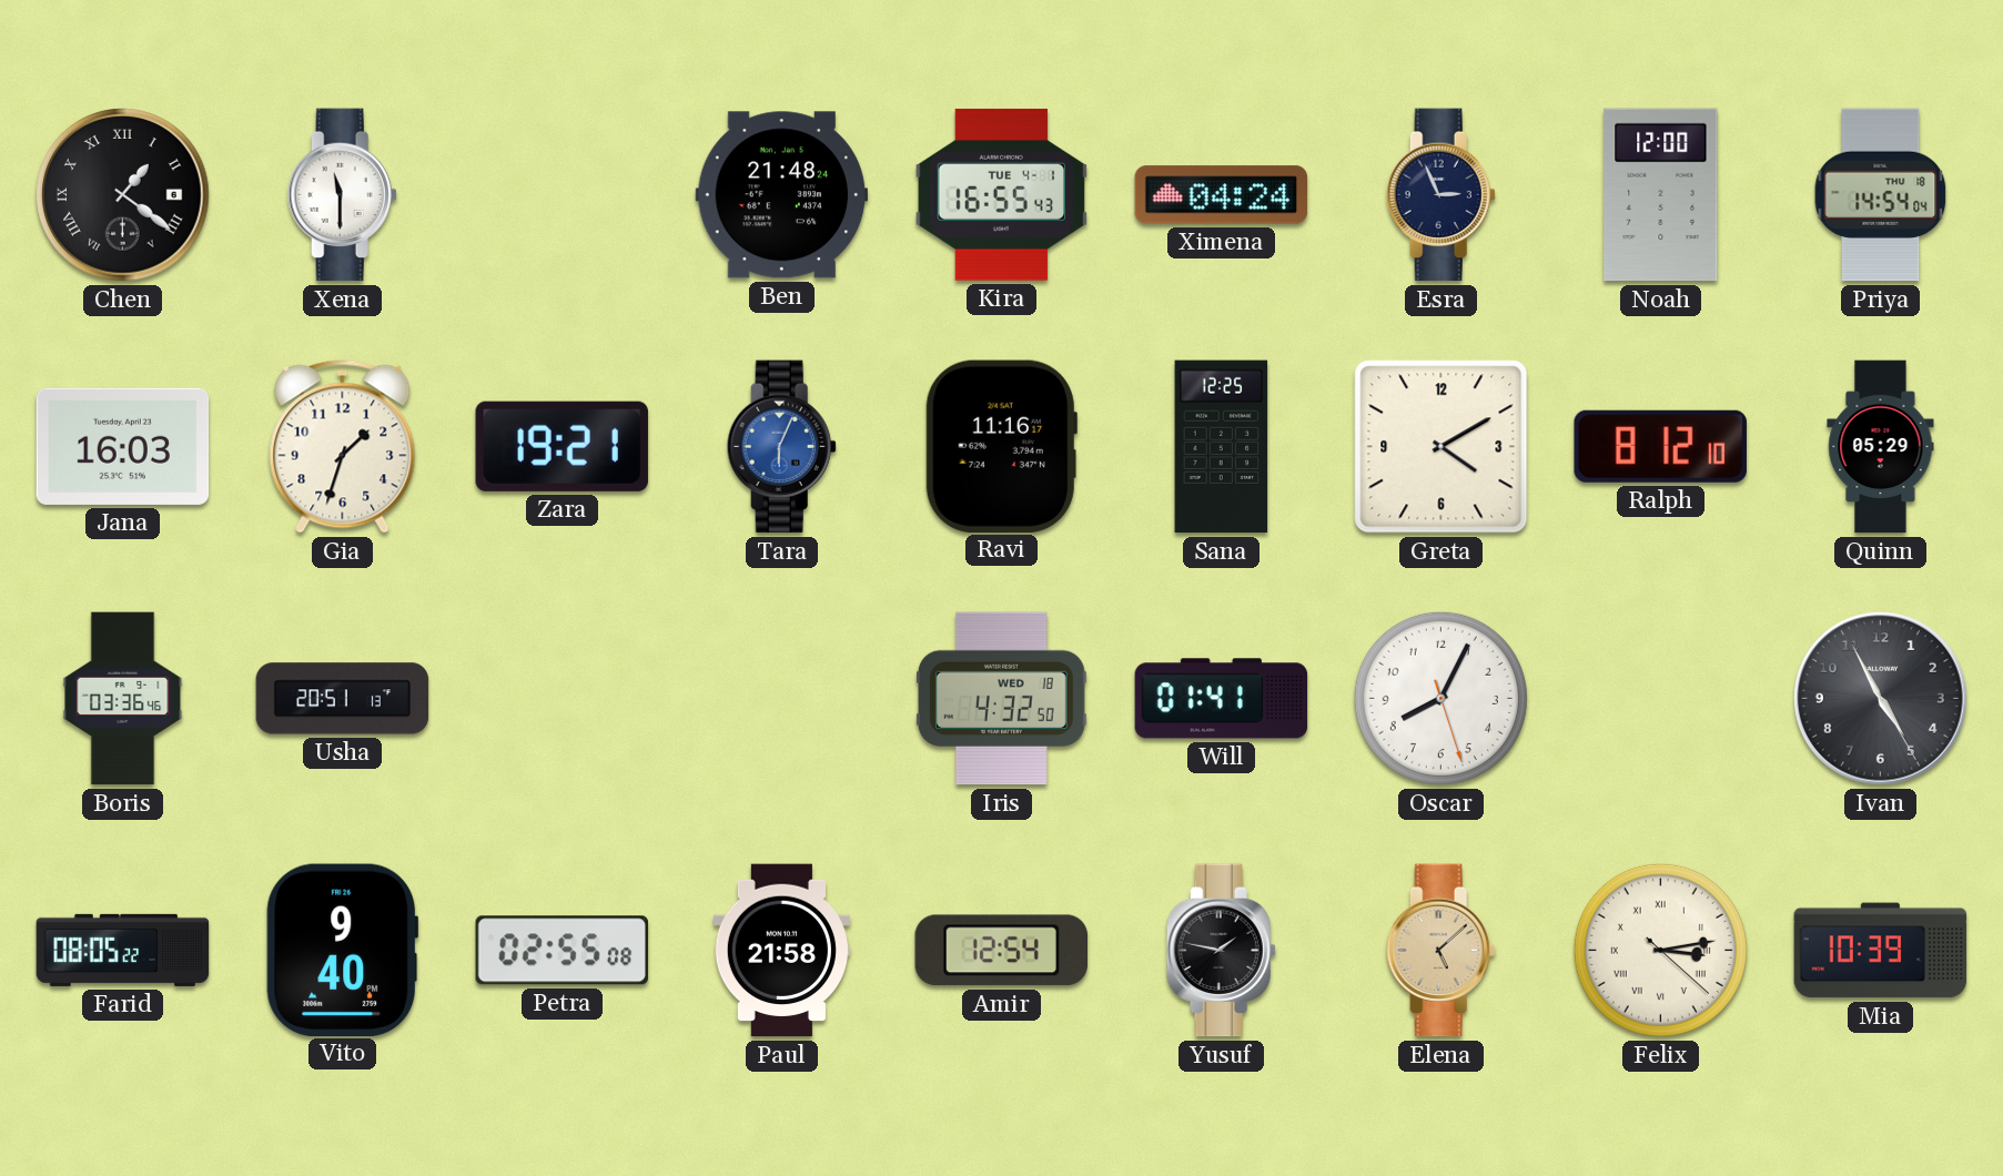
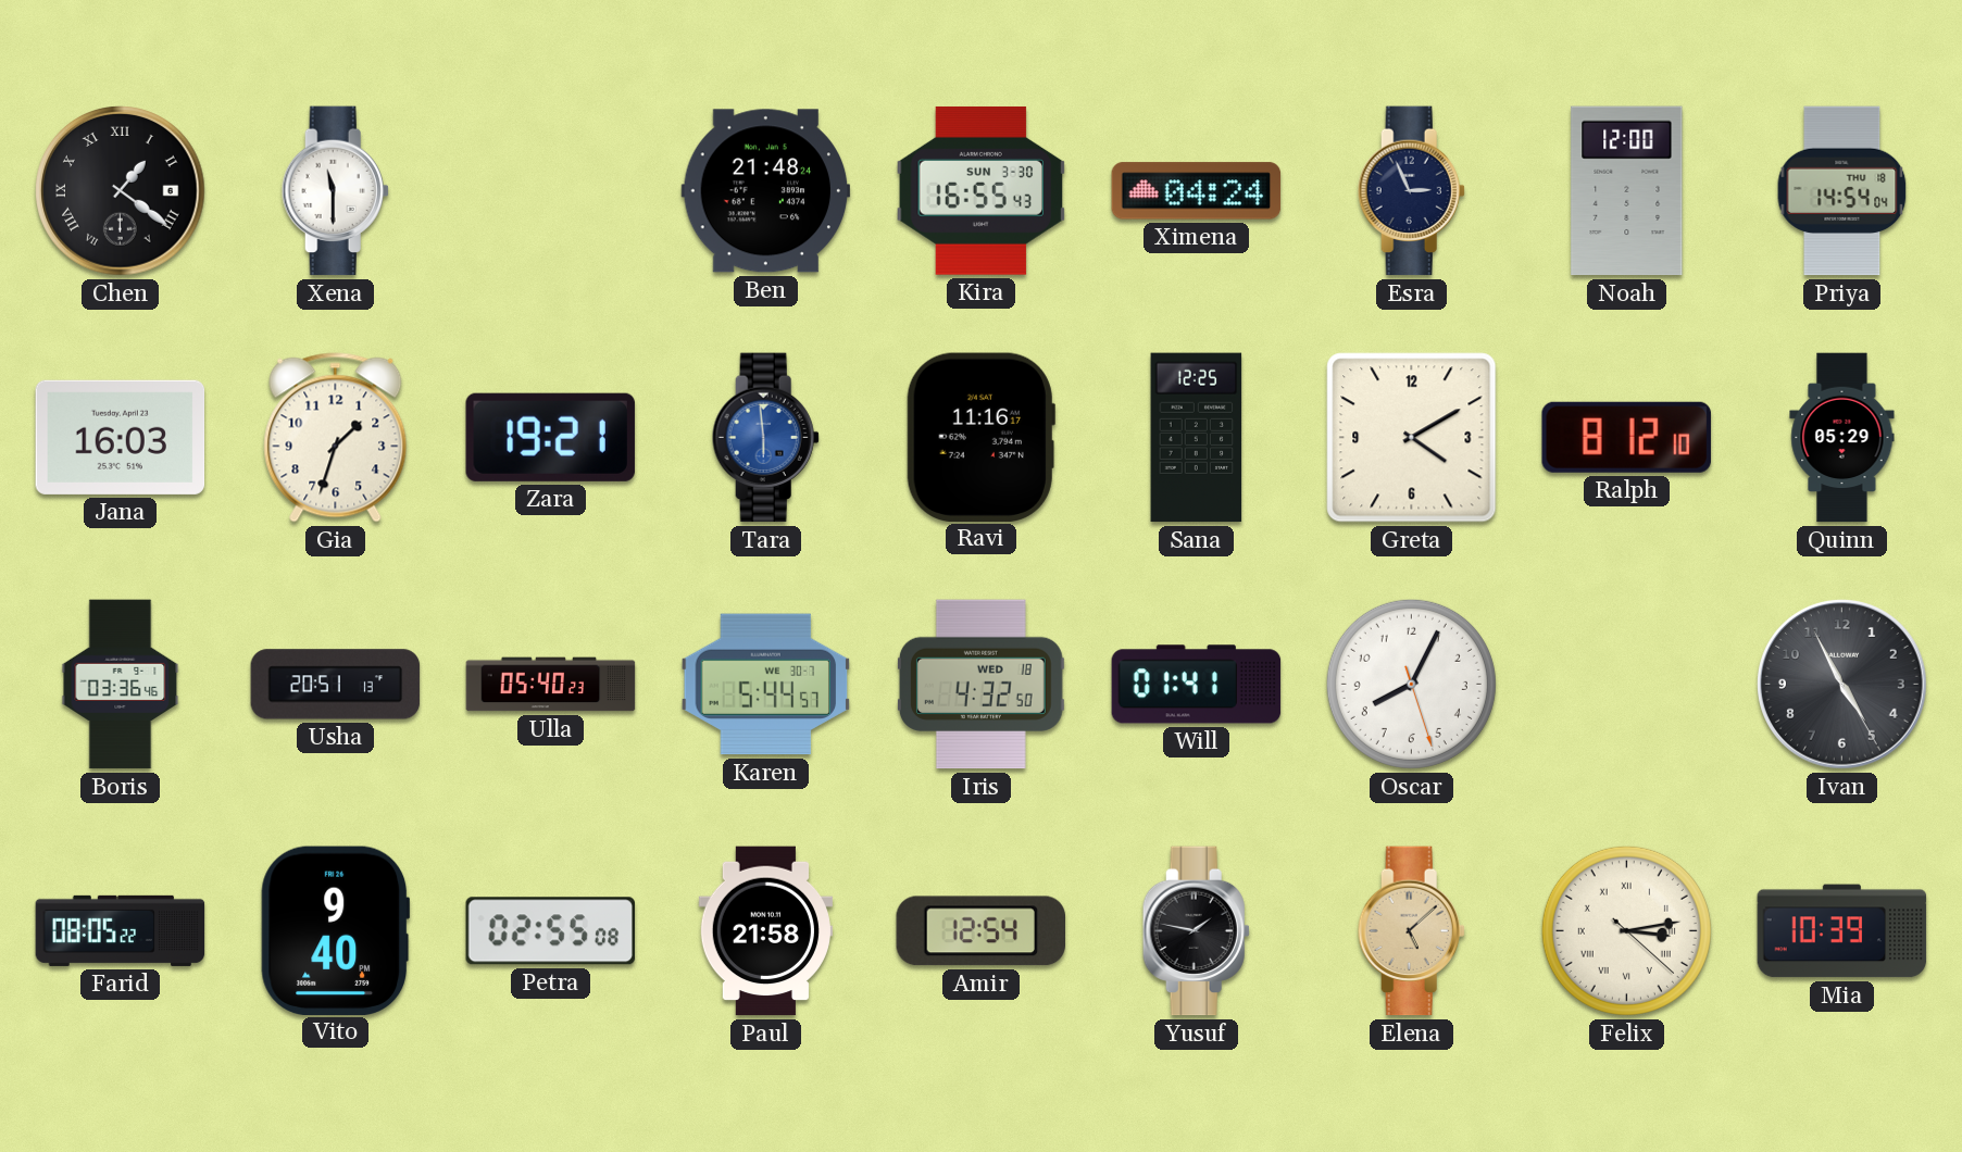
Kira date: TUE 4-1 -> SUN 3-30
Tara: 6:04 -> 5:59
Ulla: none -> 05:40
Karen: none -> 5:44
